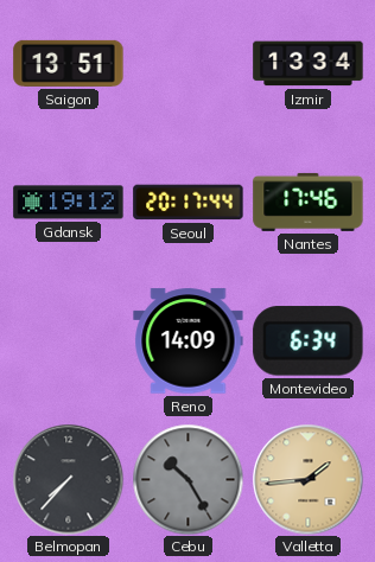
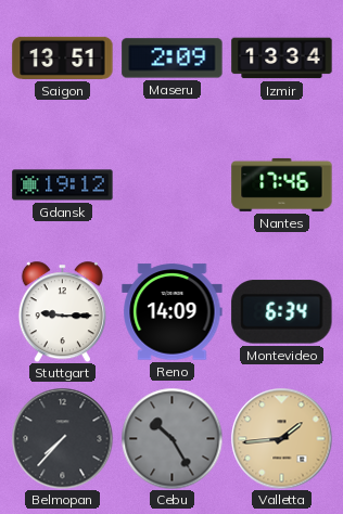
Maseru: none -> 2:09
Seoul: 20:17 -> none
Stuttgart: none -> 9:15
